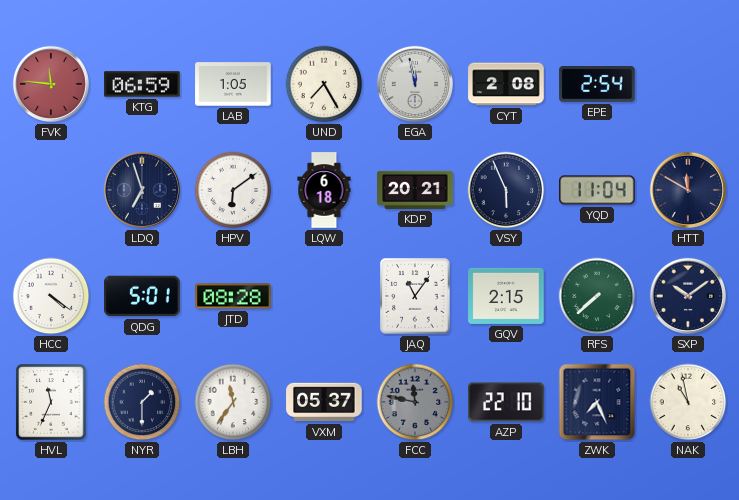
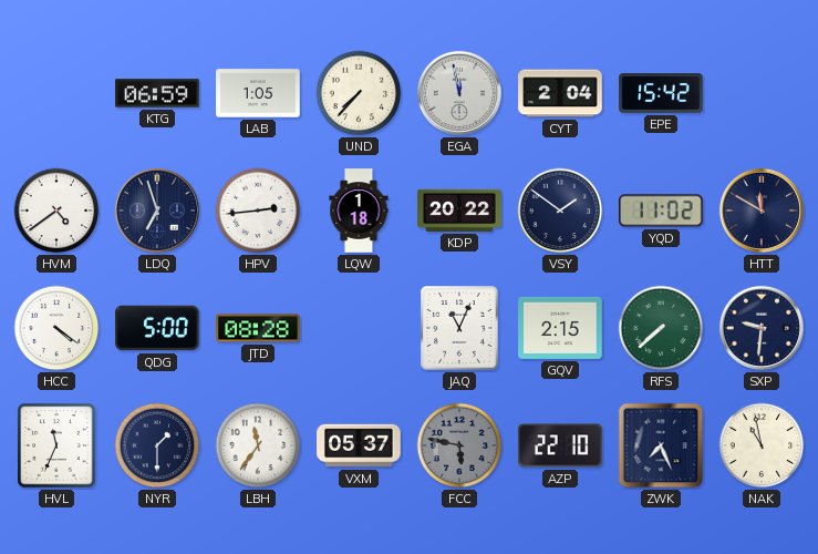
FVK: 11:46 -> none
UND: 7:25 -> 7:37
CYT: 2:08 -> 2:04
EPE: 2:54 -> 15:42
HVM: none -> 4:39
HPV: 6:09 -> 2:44
LQW: 6:18 -> 1:18
KDP: 20:21 -> 20:22
VSY: 5:56 -> 1:51
YQD: 11:04 -> 11:02
QDG: 5:01 -> 5:00
JAQ: 11:06 -> 11:04
SXP: 10:09 -> 9:31
FCC: 11:47 -> 5:47
